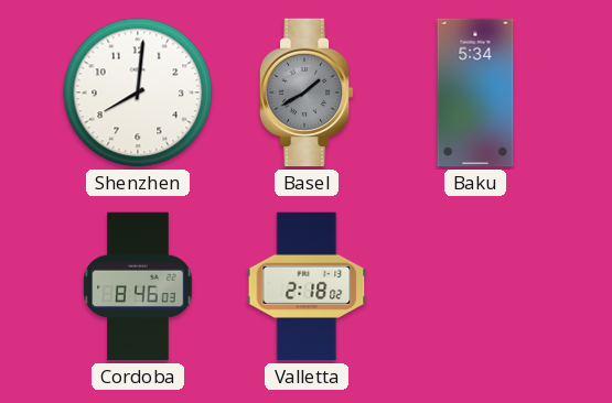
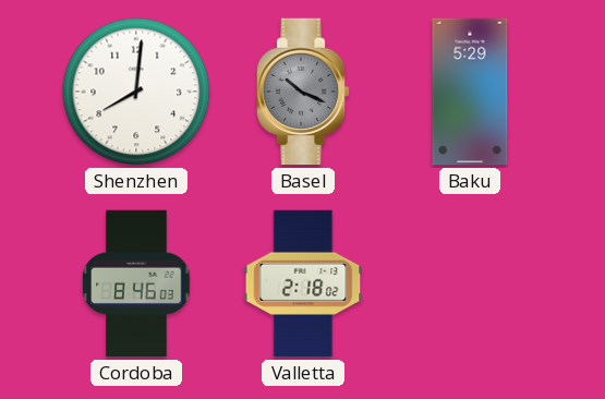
Basel: 1:40 -> 10:19
Baku: 5:34 -> 5:29
